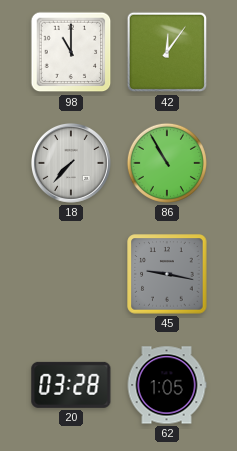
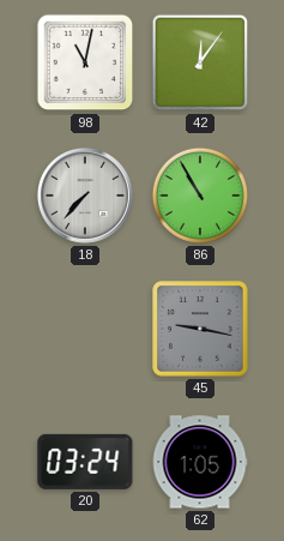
98: 11:00 -> 11:02
20: 03:28 -> 03:24
